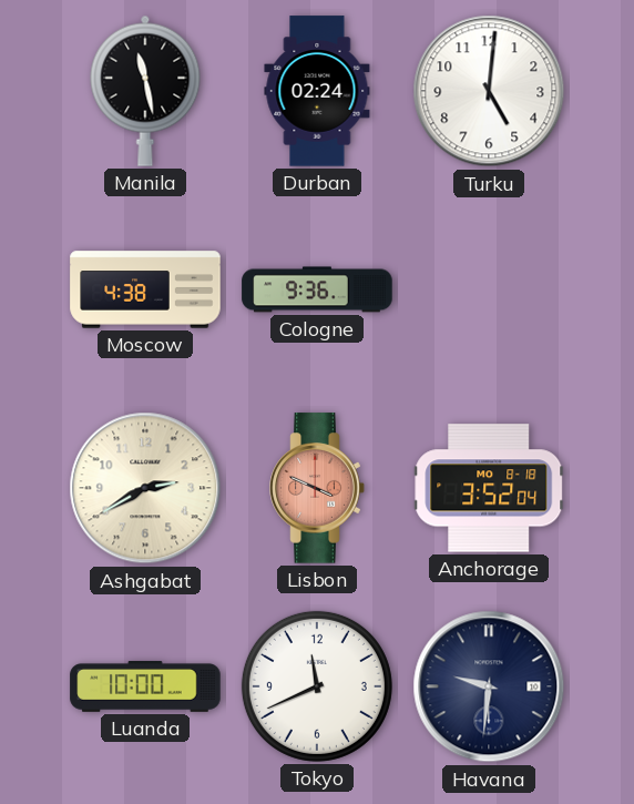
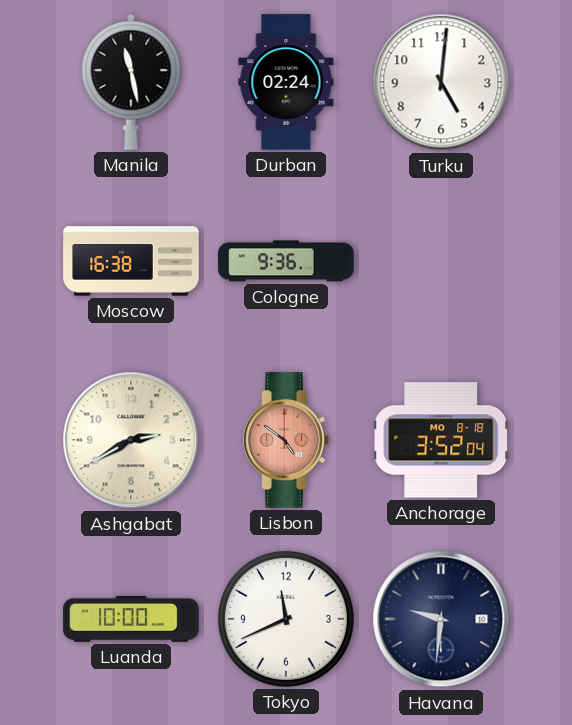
Moscow: 4:38 -> 16:38
Lisbon: 3:49 -> 4:51
